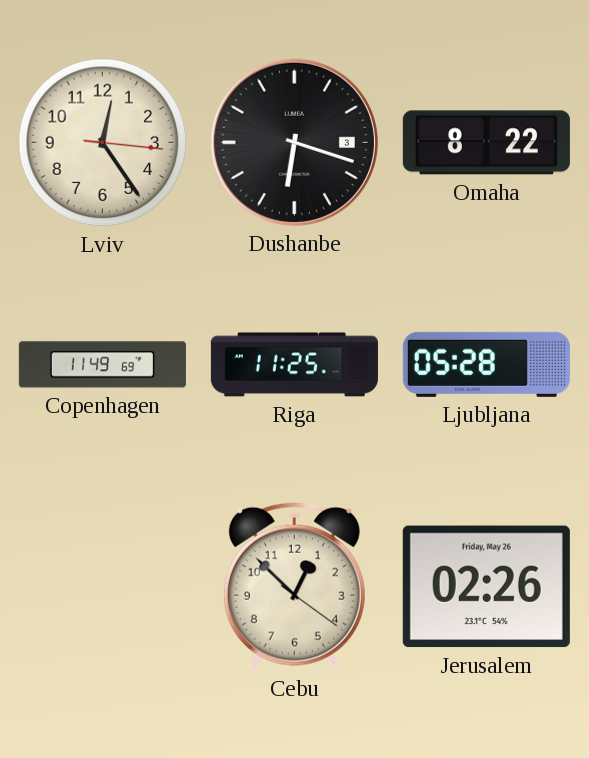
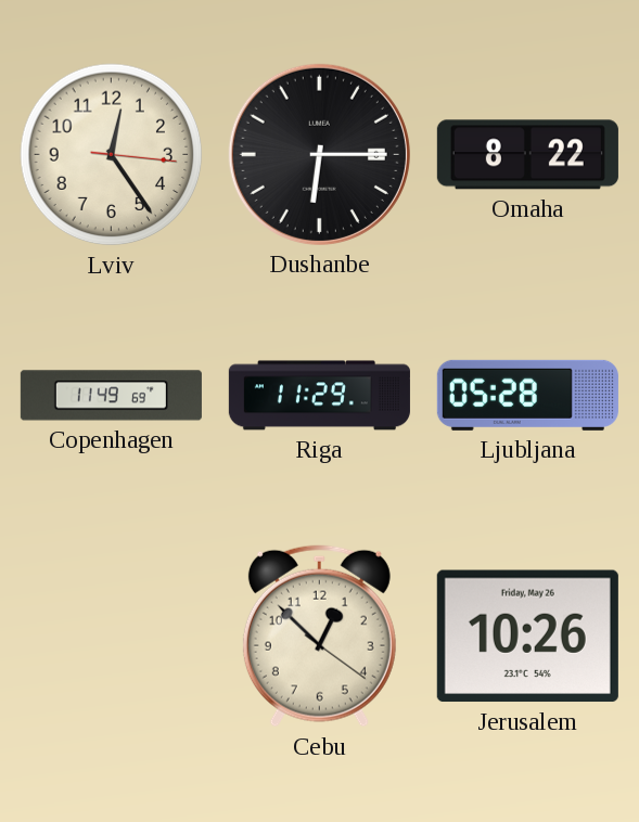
Dushanbe: 6:18 -> 6:15
Riga: 11:25 -> 11:29
Jerusalem: 02:26 -> 10:26
